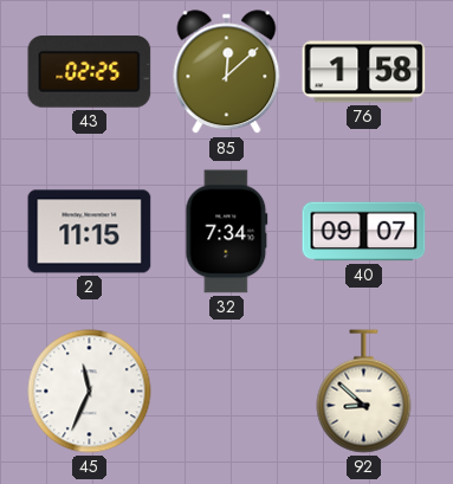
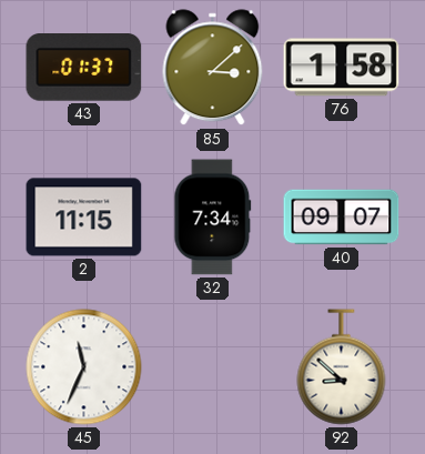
43: 02:25 -> 01:37
85: 12:08 -> 3:08
